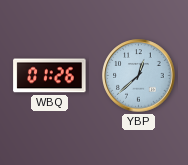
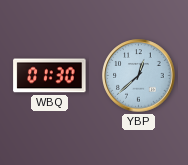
WBQ: 01:26 -> 01:30
